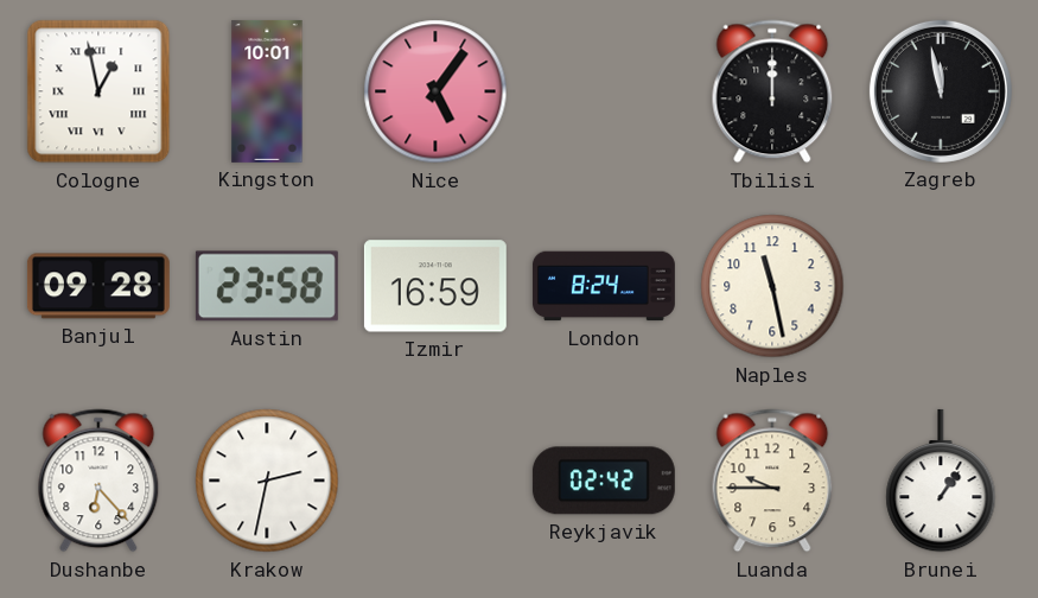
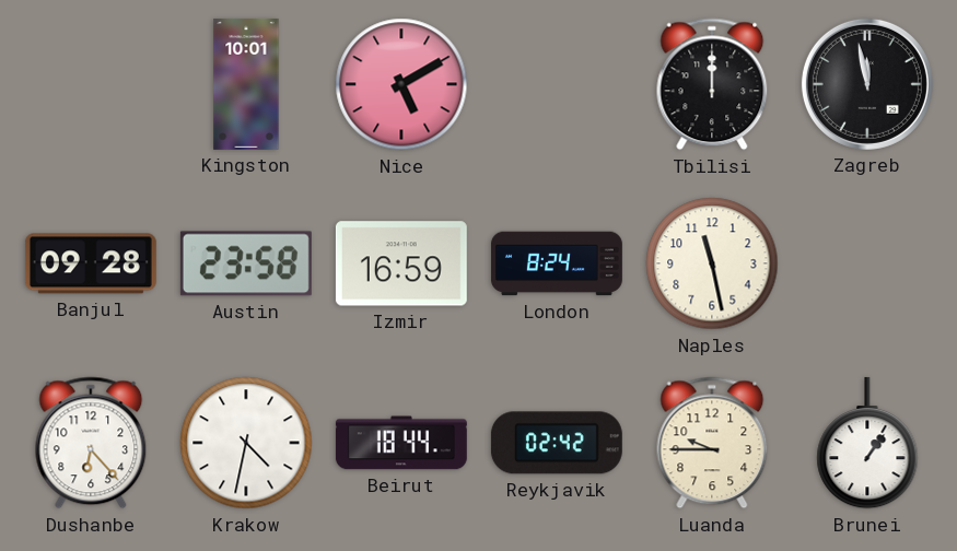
Cologne: 12:58 -> none
Nice: 5:06 -> 5:10
Krakow: 2:32 -> 4:32
Beirut: none -> 18:44
